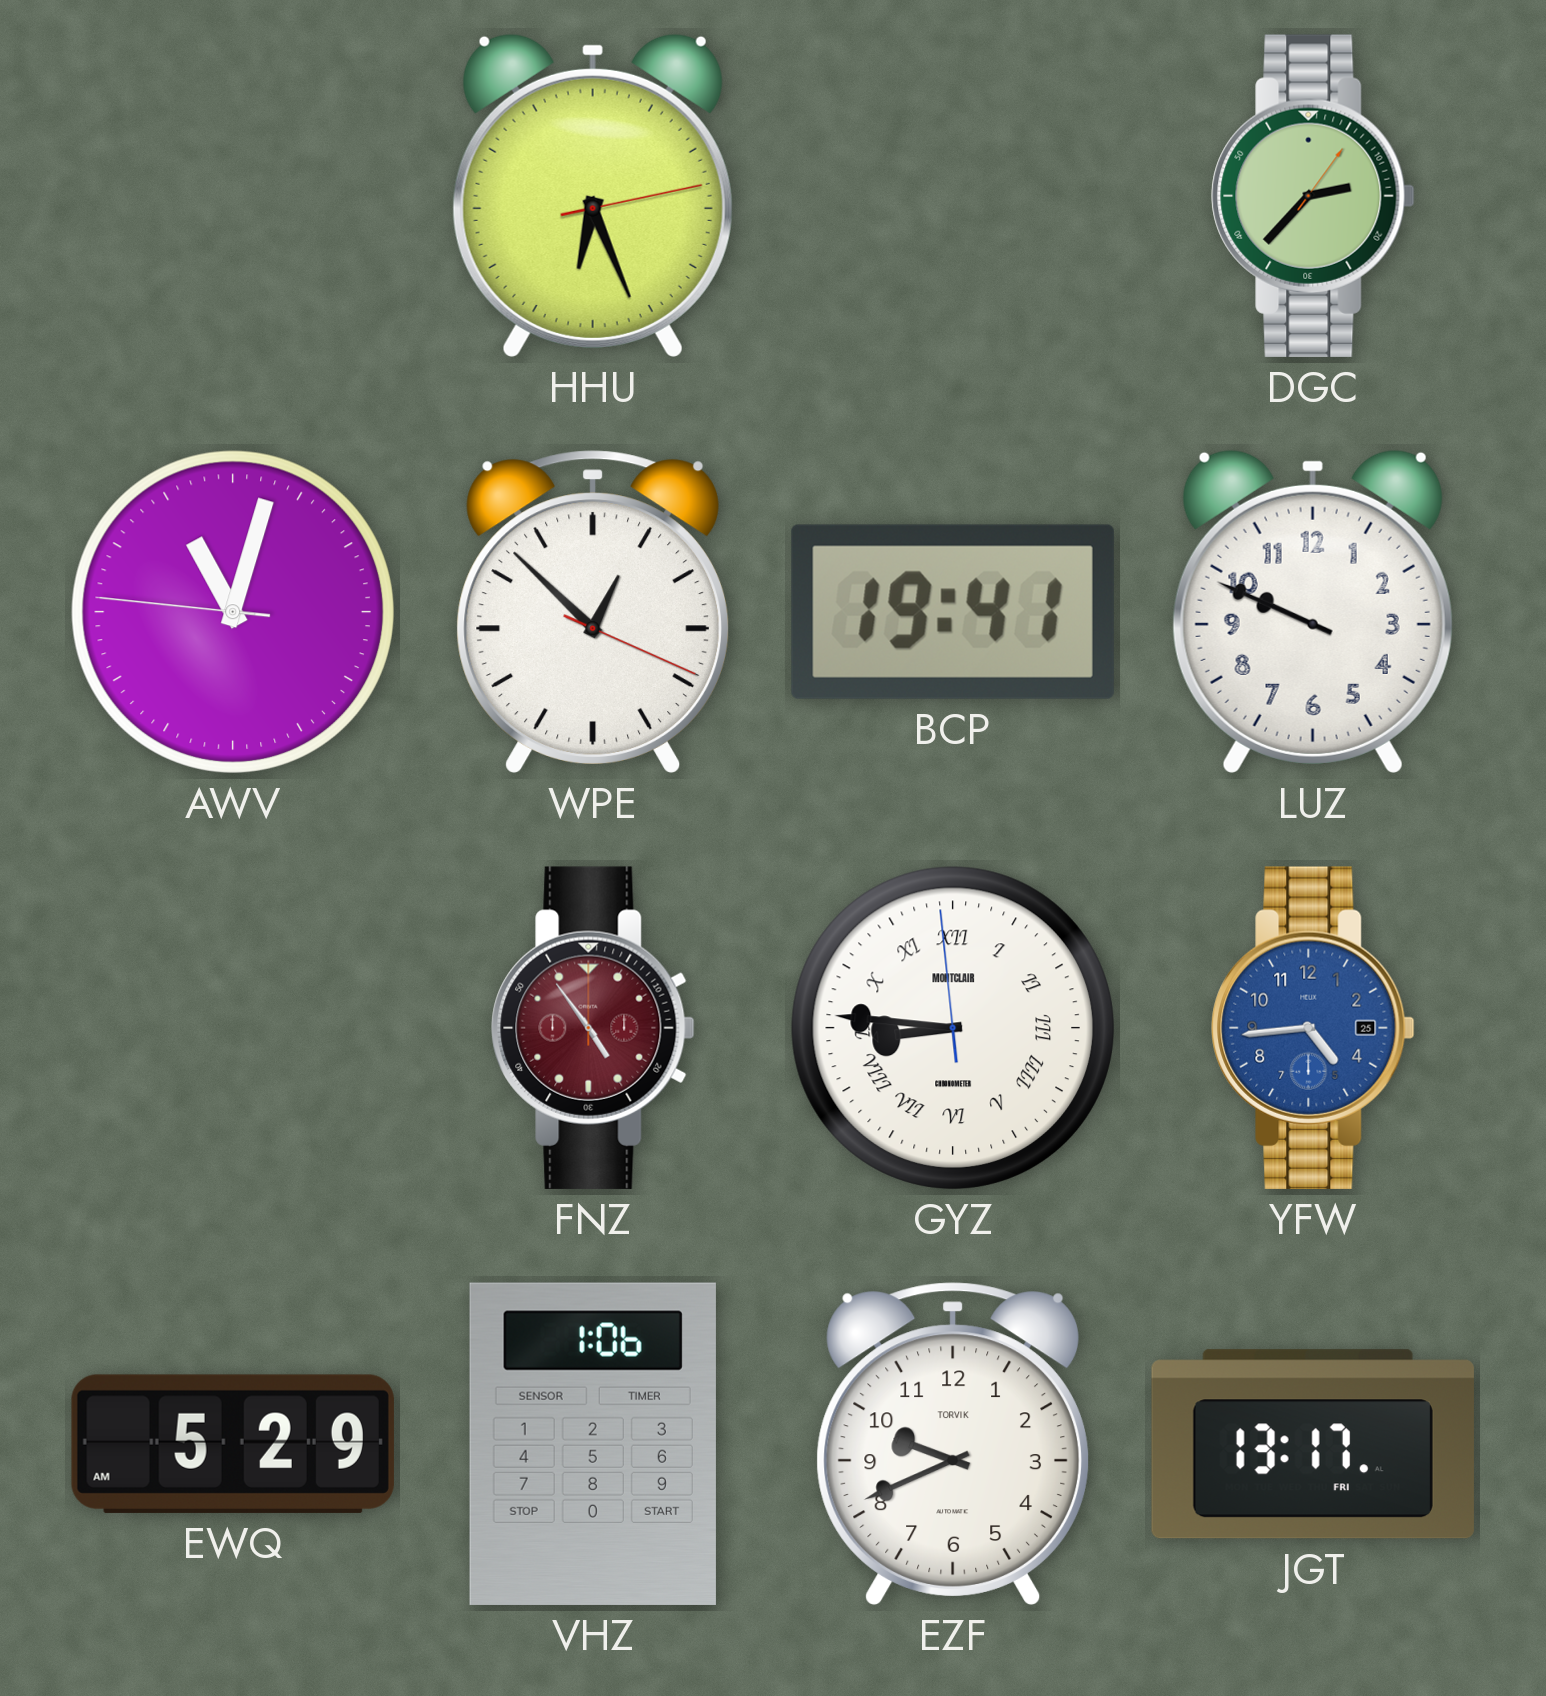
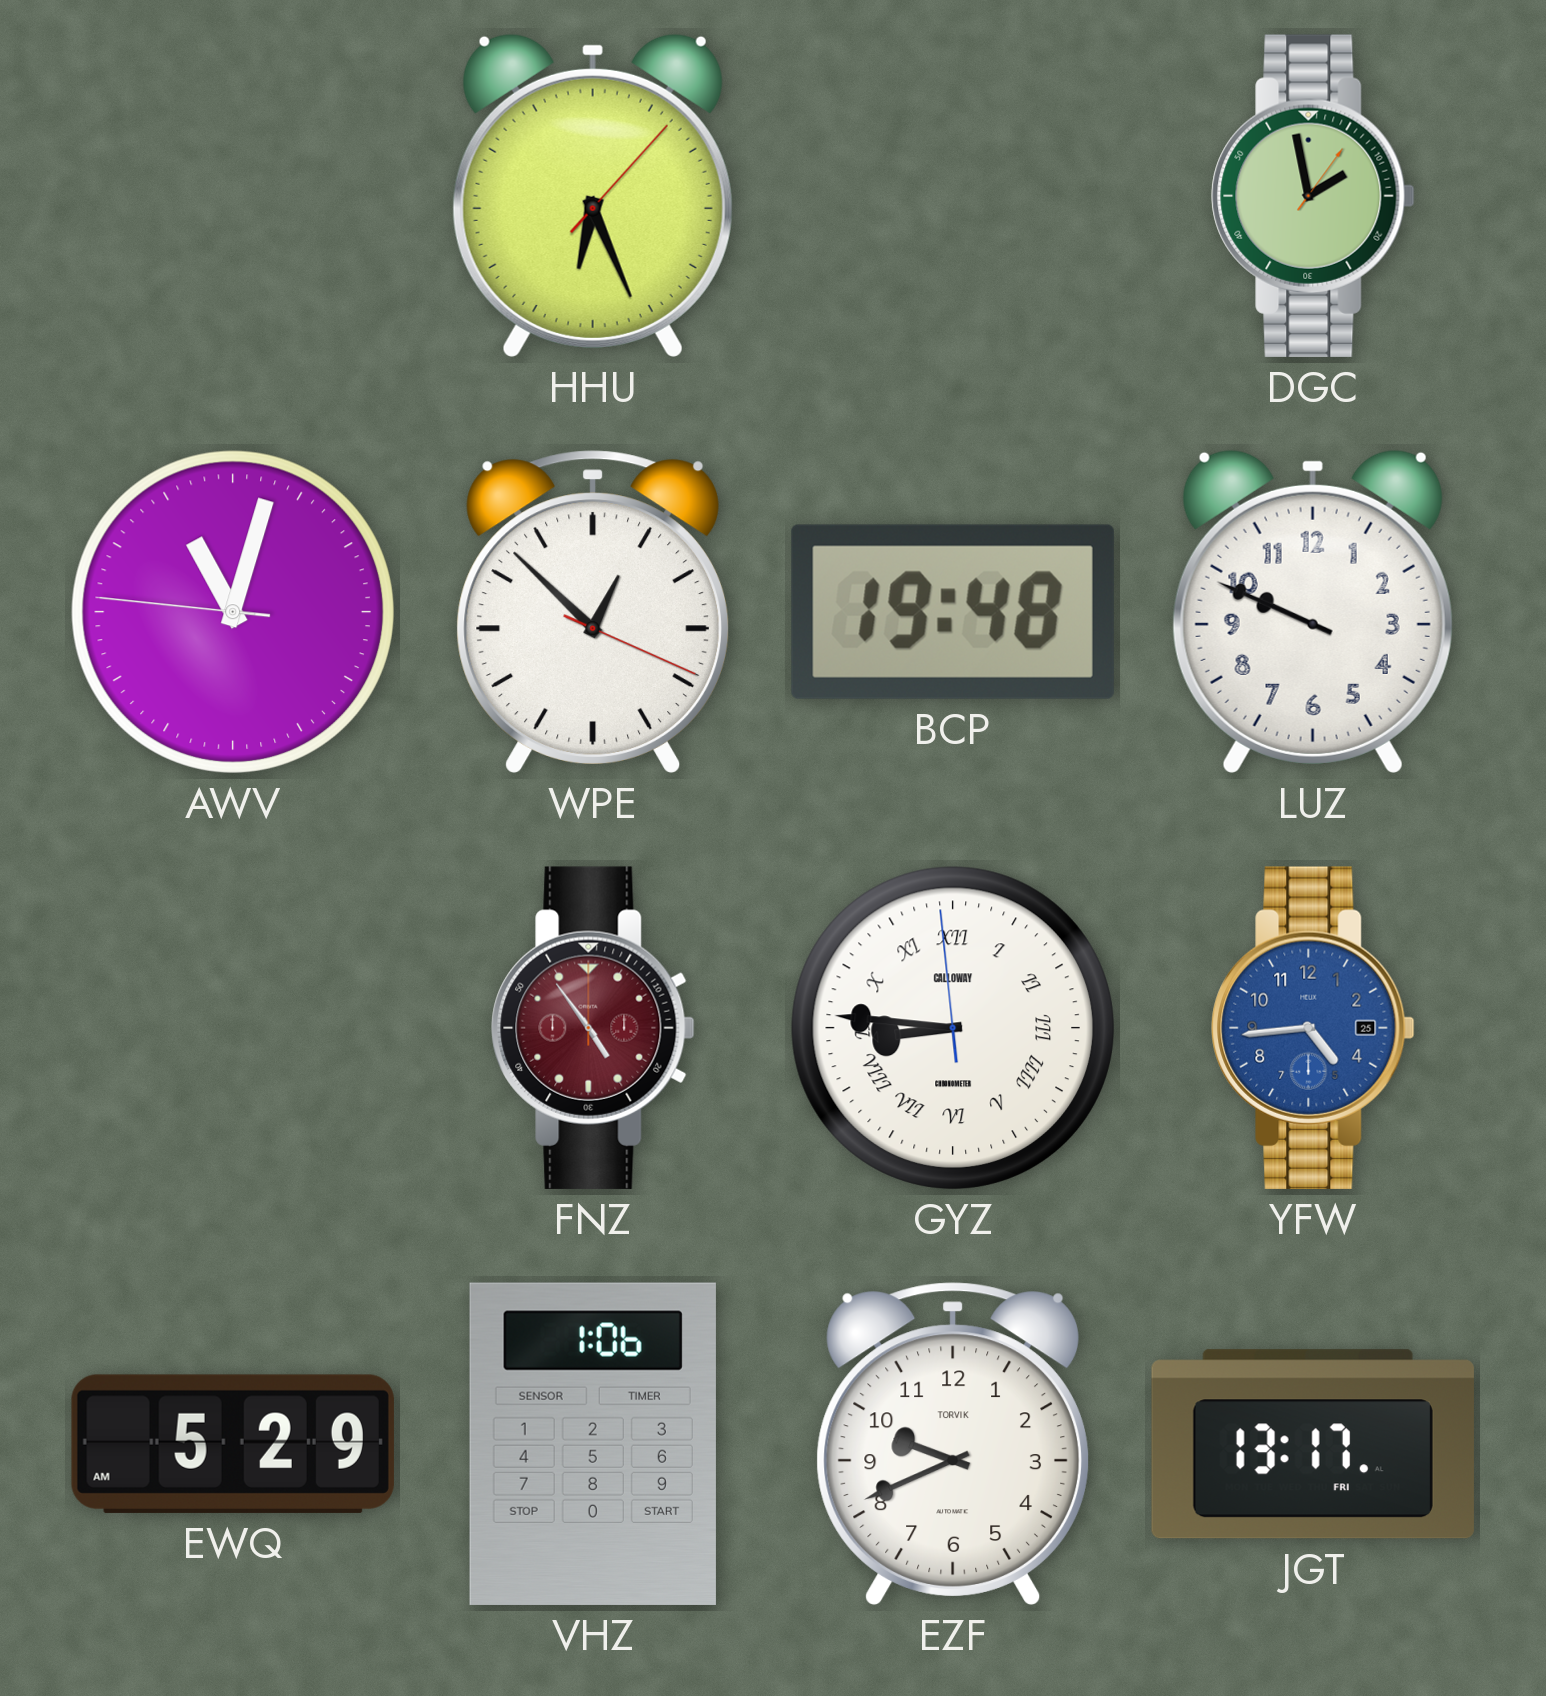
HHU: 6:26:13 -> 6:26:07
DGC: 2:37 -> 1:58
BCP: 19:41 -> 19:48
GYZ brand: MONTCLAIR -> CALLOWAY
